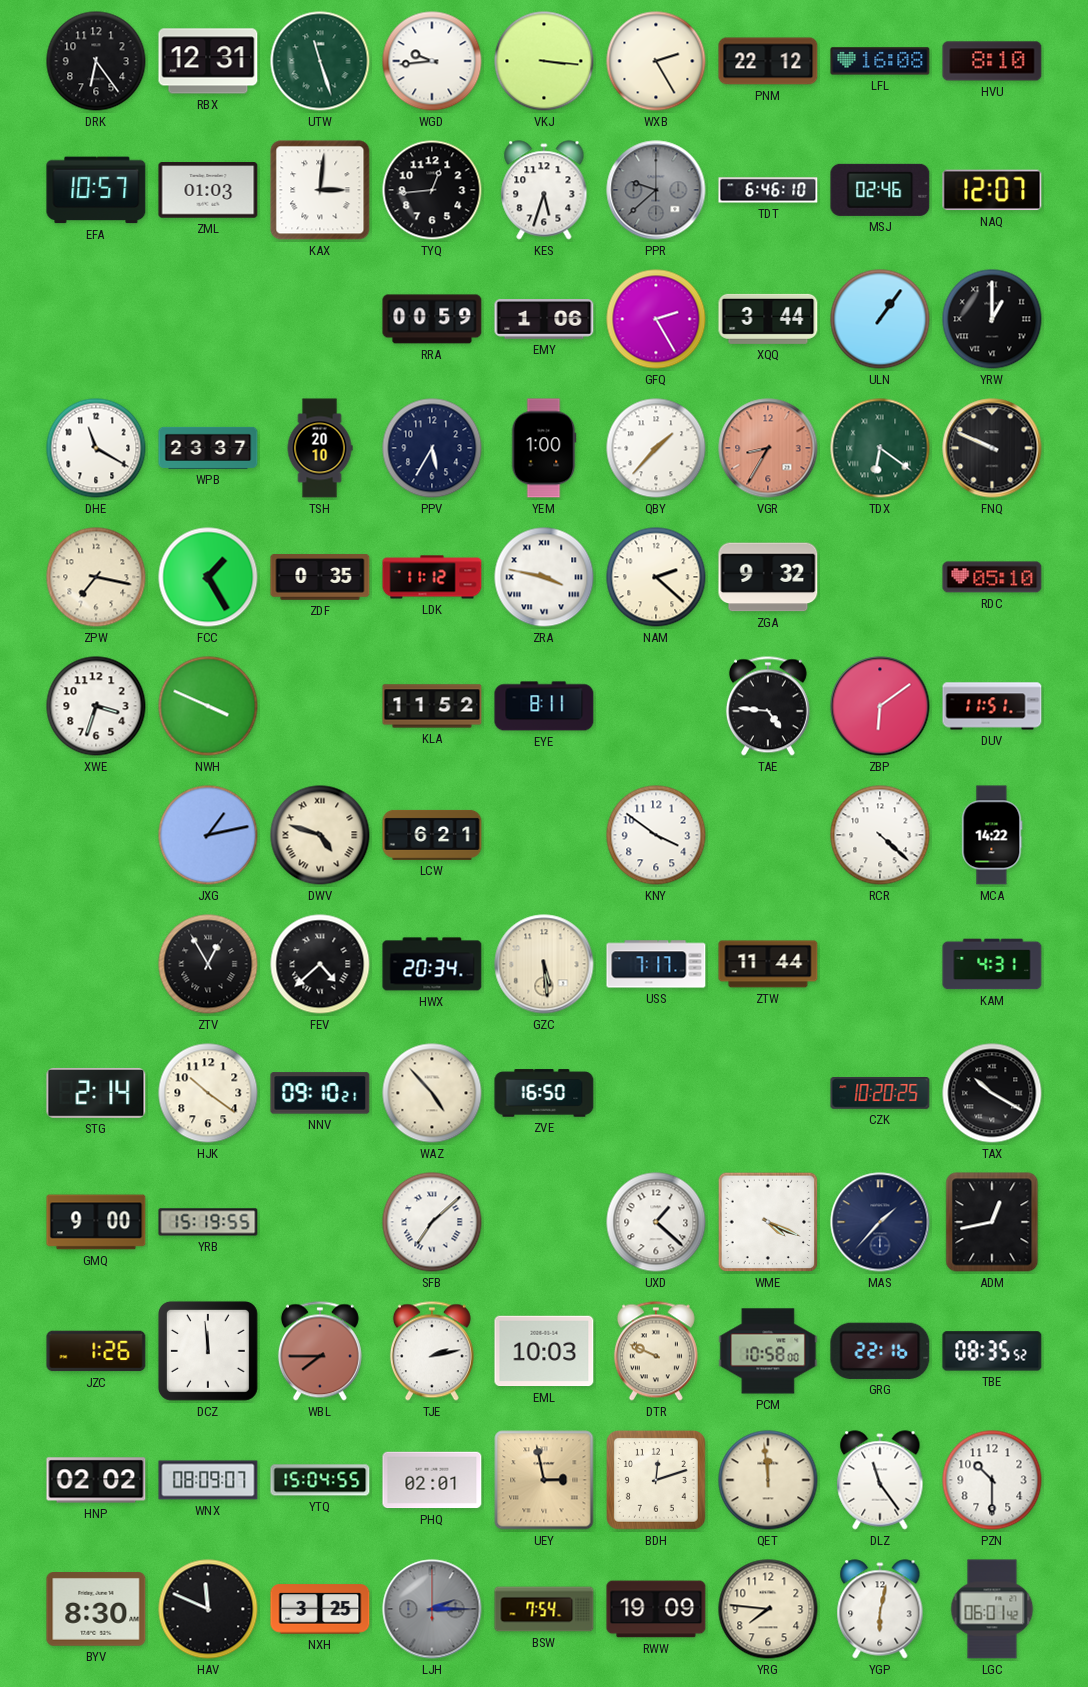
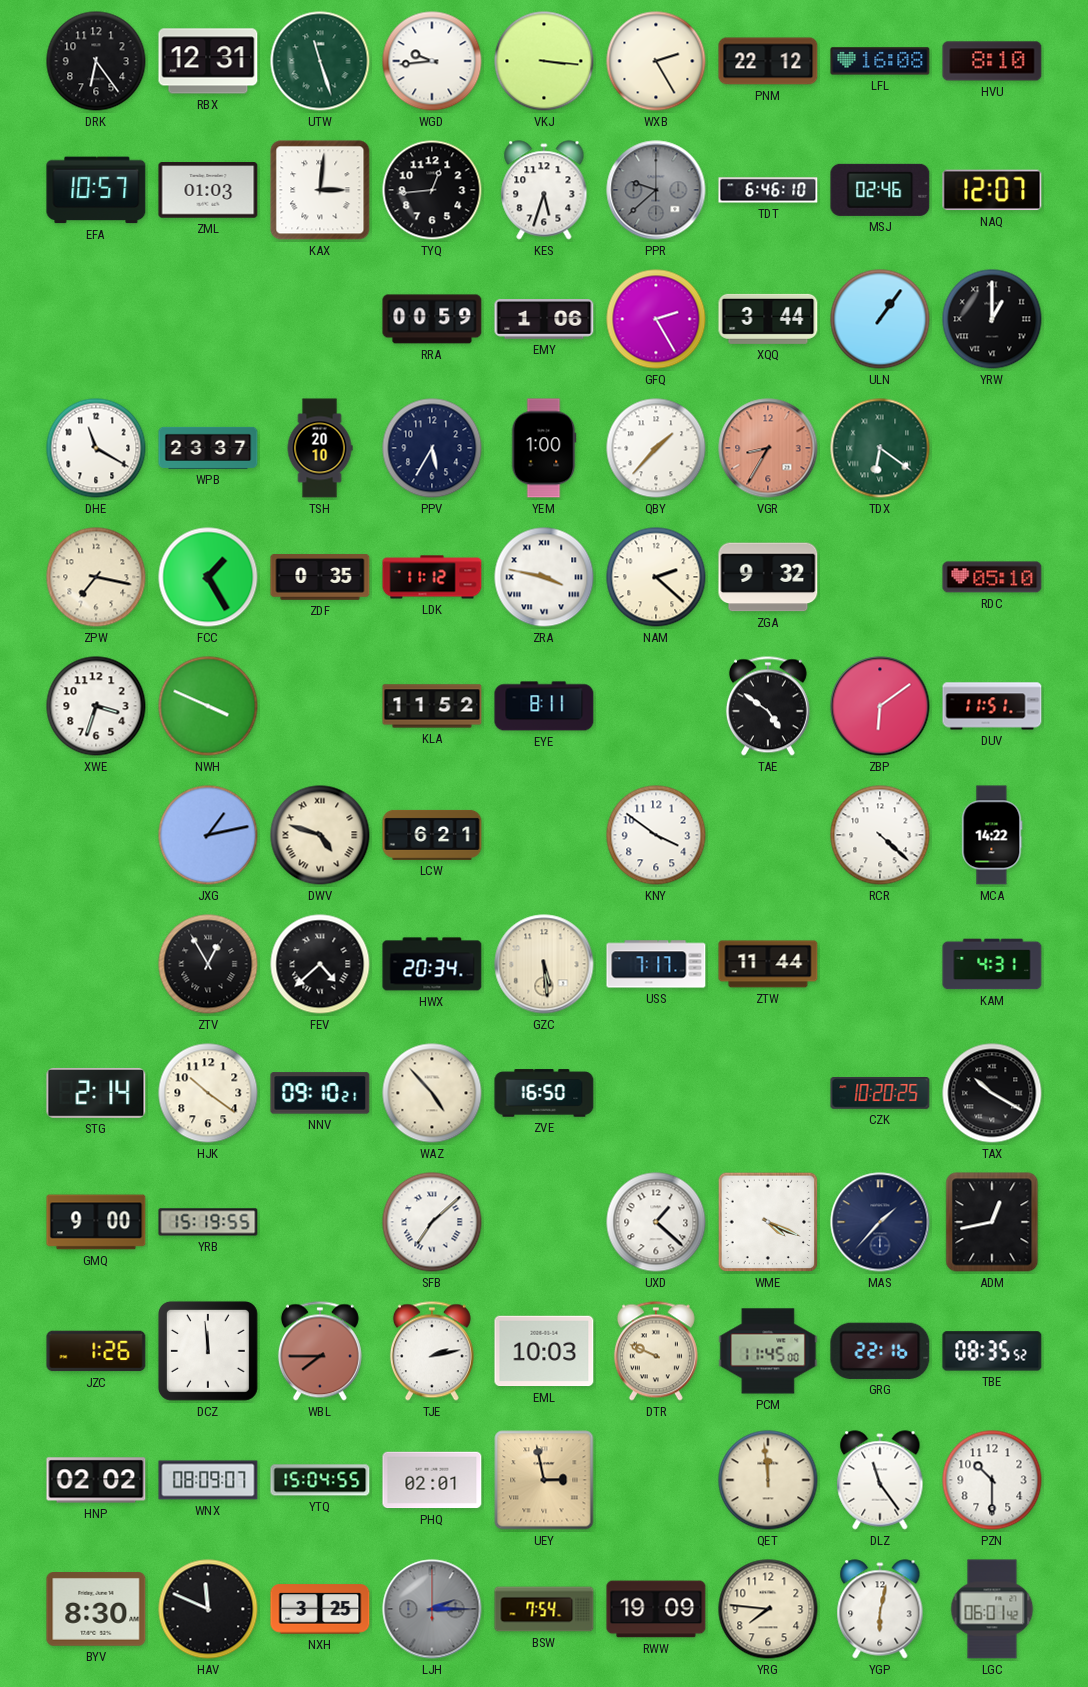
FNQ: 9:49 -> none
TAE: 4:46 -> 4:51
PCM: 10:58 -> 11:45
BDH: 12:12 -> none
